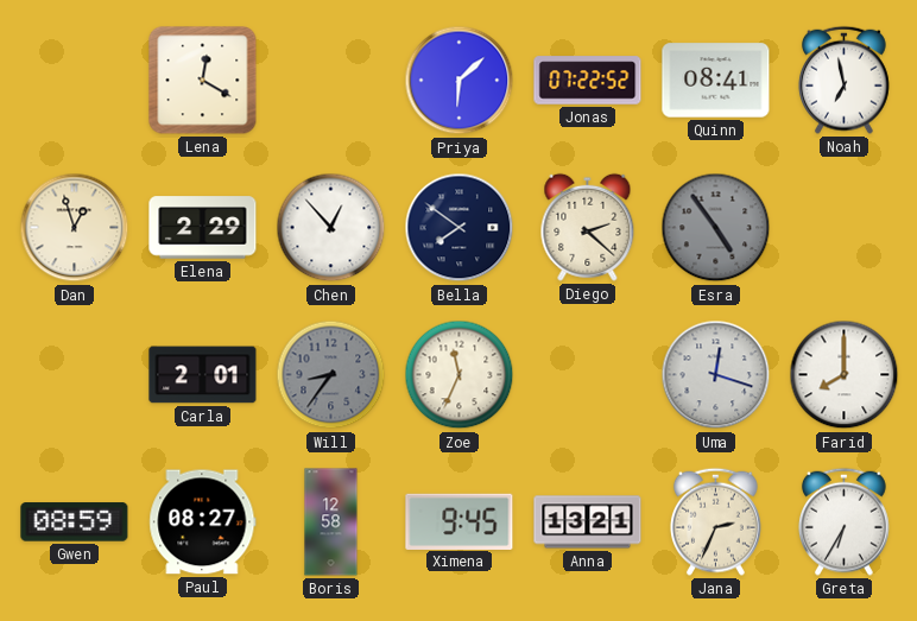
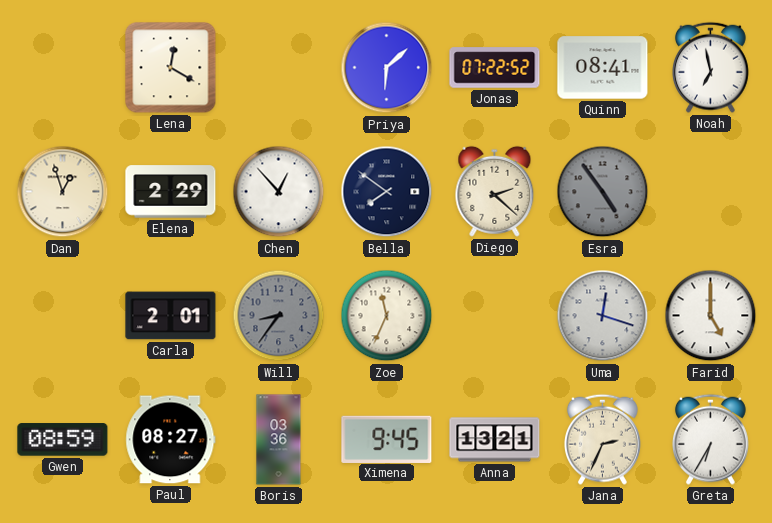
Farid: 8:00 -> 5:00
Boris: 12:58 -> 03:36
